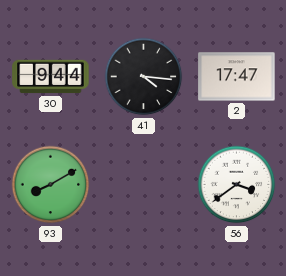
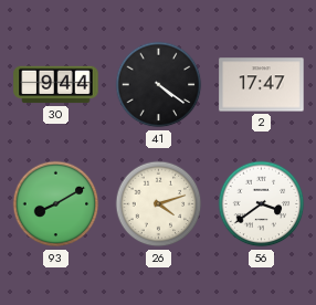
41: 4:16 -> 4:21
26: none -> 4:12
